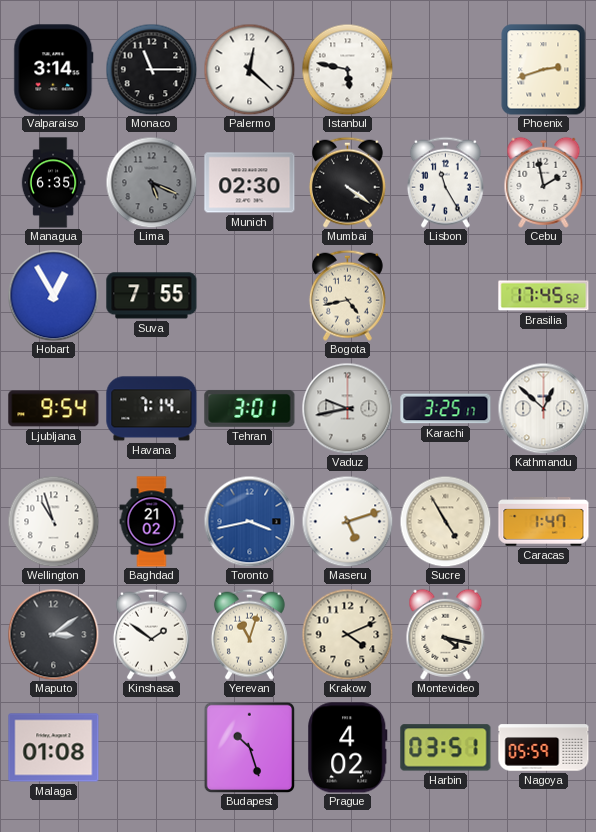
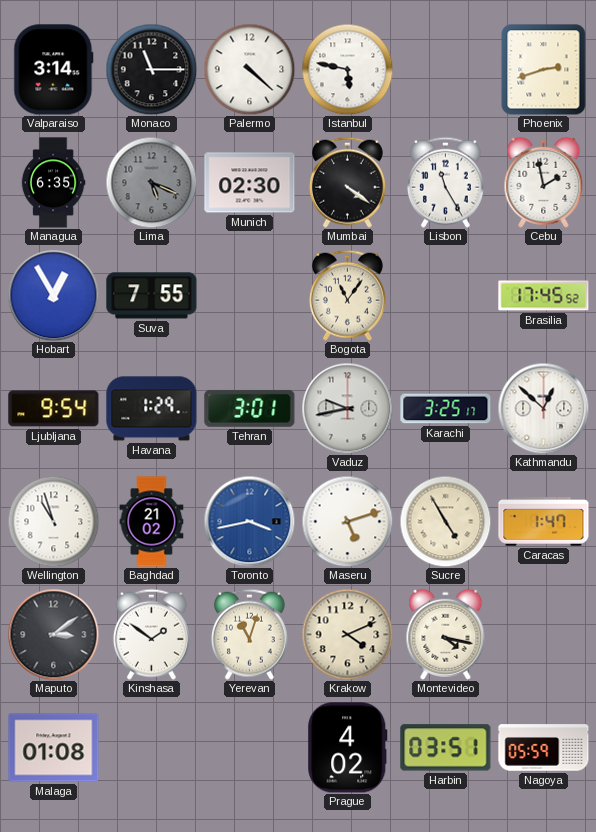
Palermo: 12:22 -> 4:22
Bogota: 4:43 -> 11:06
Havana: 7:14 -> 1:29
Budapest: 10:27 -> none
